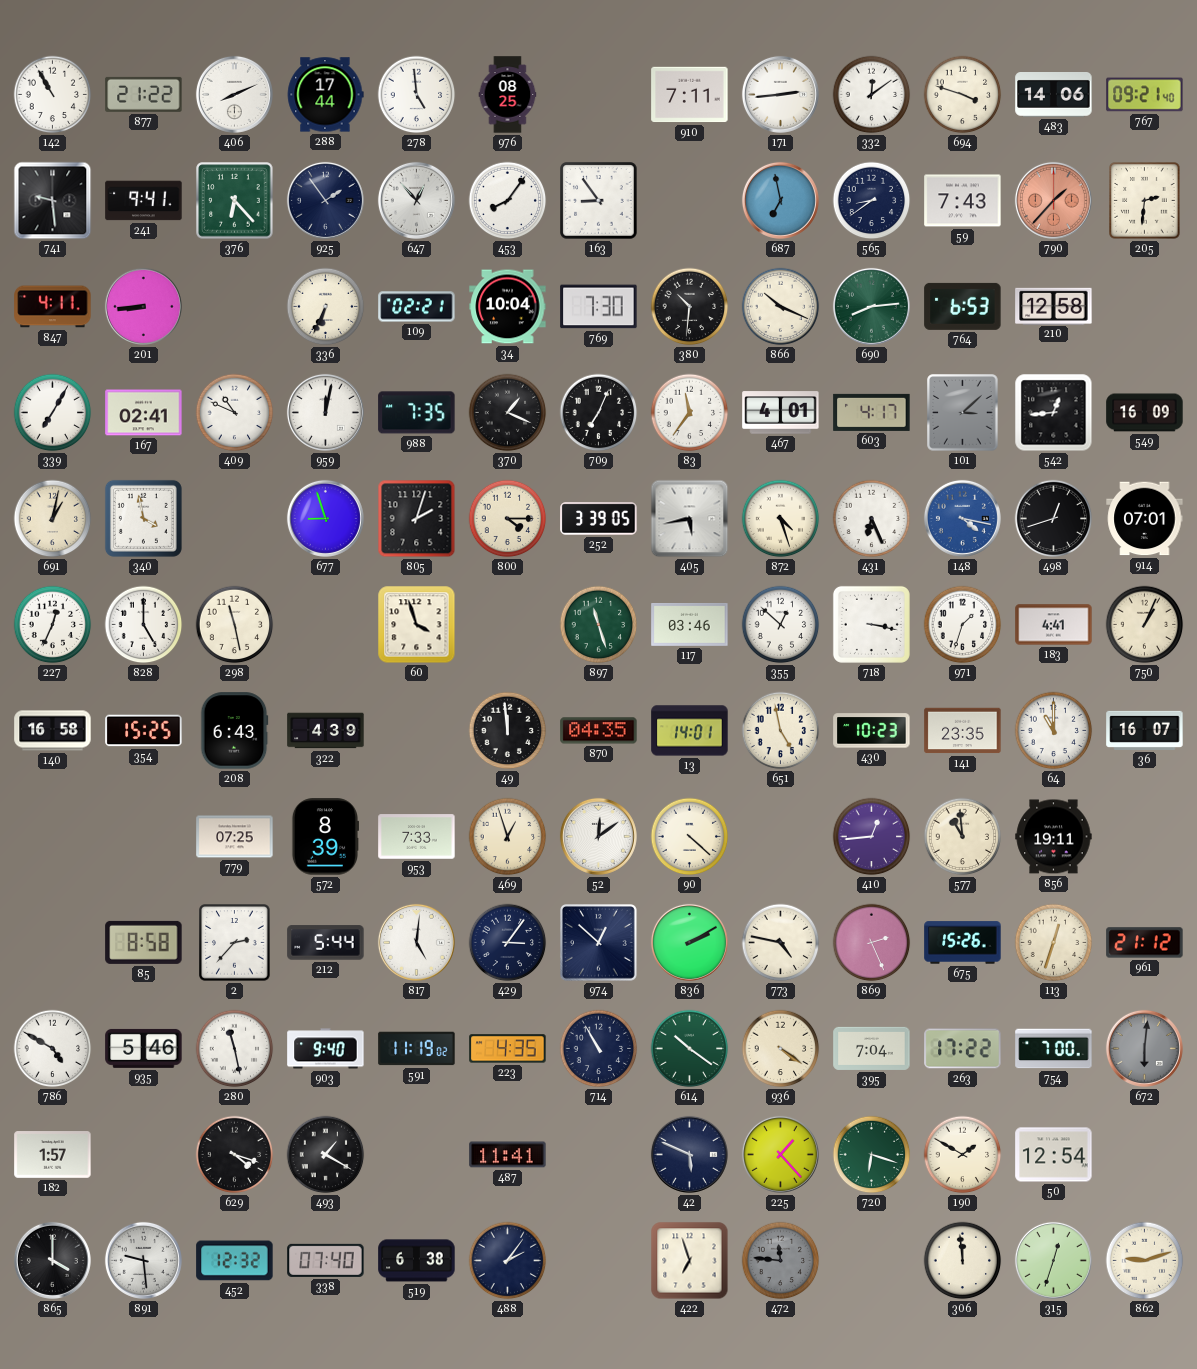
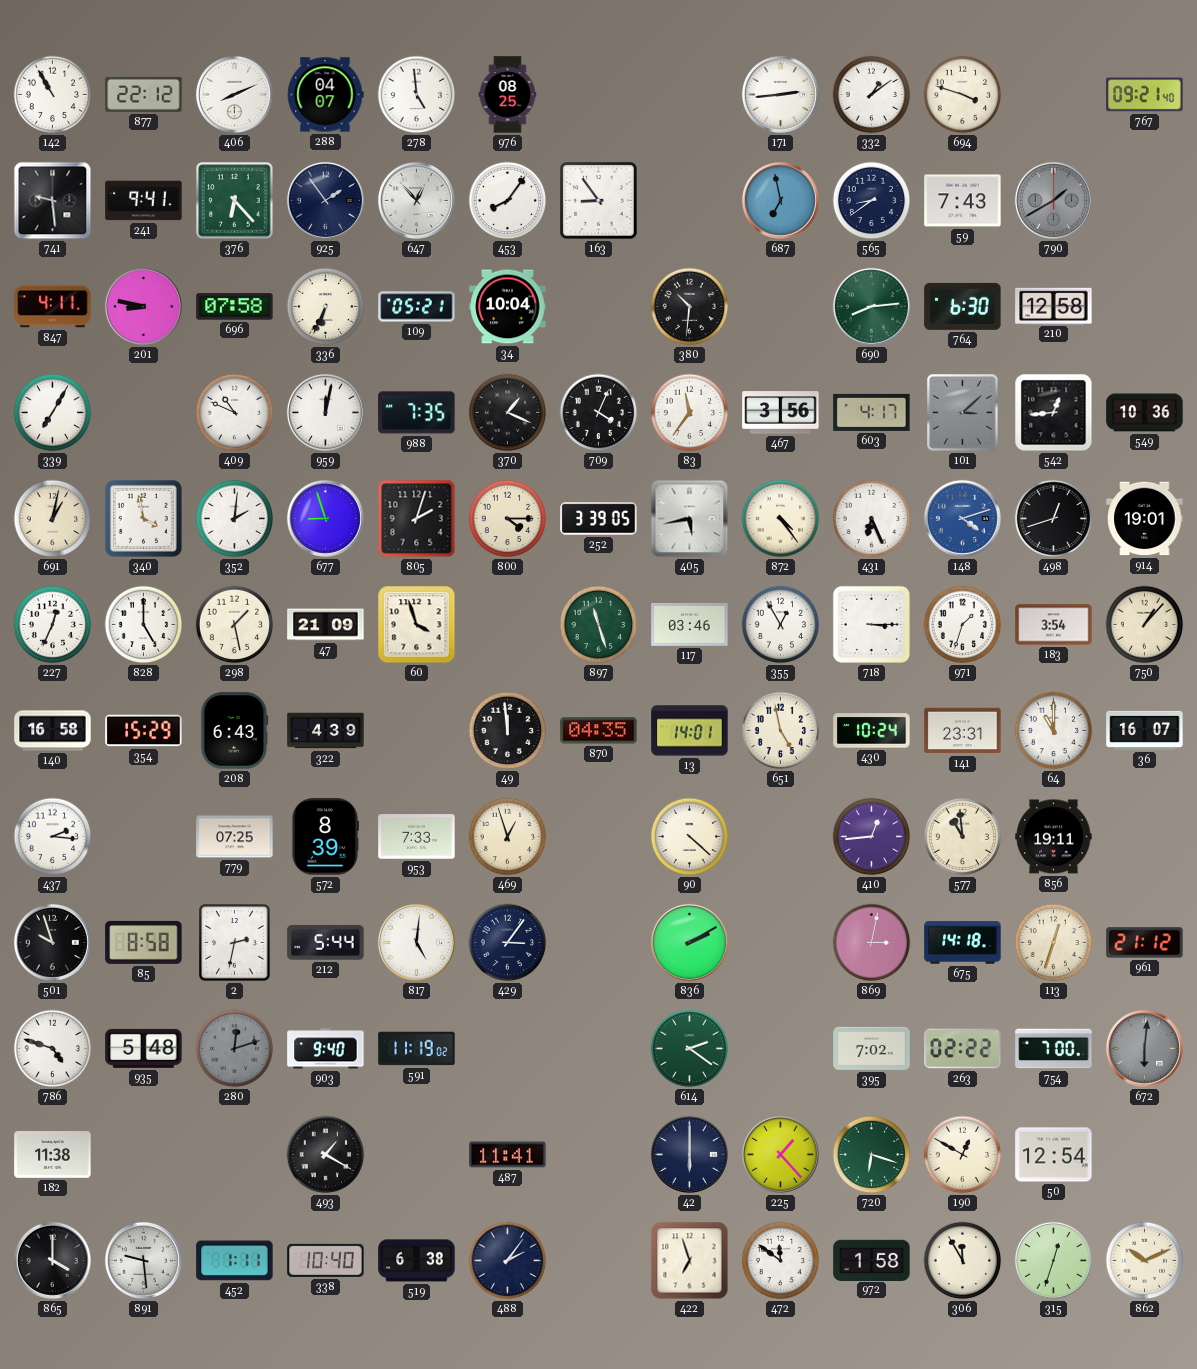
877: 21:22 -> 22:12
288: 17:44 -> 04:07
910: 7:11 -> none
332: 12:09 -> 1:09
483: 14:06 -> none
790: 1:37 -> 1:40
790 dial: salmon -> grey
205: 2:31 -> none
201: 8:44 -> 8:47
696: none -> 07:58
109: 02:21 -> 05:21
769: 7:30 -> none
866: 10:19 -> none
764: 6:53 -> 6:30
167: 02:41 -> none
709: 7:04 -> 4:04
467: 4:01 -> 3:56
549: 16:09 -> 10:36
352: none -> 2:01
872: 4:27 -> 4:24
148: 4:17 -> 4:12
914: 07:01 -> 19:01
298: 11:28 -> 1:28
47: none -> 21:09
355: 12:52 -> 12:55
718: 3:17 -> 3:15
183: 4:41 -> 3:54
750: 1:04 -> 1:07
354: 15:25 -> 15:29
430: 10:23 -> 10:24
141: 23:35 -> 23:31
437: none -> 2:16
52: 12:09 -> none
501: none -> 9:57
2: 2:37 -> 2:32
974: 12:52 -> none
773: 4:47 -> none
869: 2:26 -> 3:02
675: 15:26 -> 14:18
786: 4:50 -> 4:48
935: 5:46 -> 5:48
280: 11:28 -> 12:12
280 dial: white -> grey
223: 4:35 -> none
714: 10:55 -> none
614: 10:21 -> 2:21
936: 4:21 -> none
395: 7:04 -> 7:02
263: 17:22 -> 02:22
182: 1:57 -> 11:38
629: 4:18 -> none
42: 5:49 -> 6:00
190: 1:50 -> 12:50
452: 12:32 -> 1:11
338: 07:40 -> 10:40
472: 11:46 -> 11:51
472 dial: grey -> white
972: none -> 1:58
306: 11:59 -> 11:55
862: 9:12 -> 10:11
